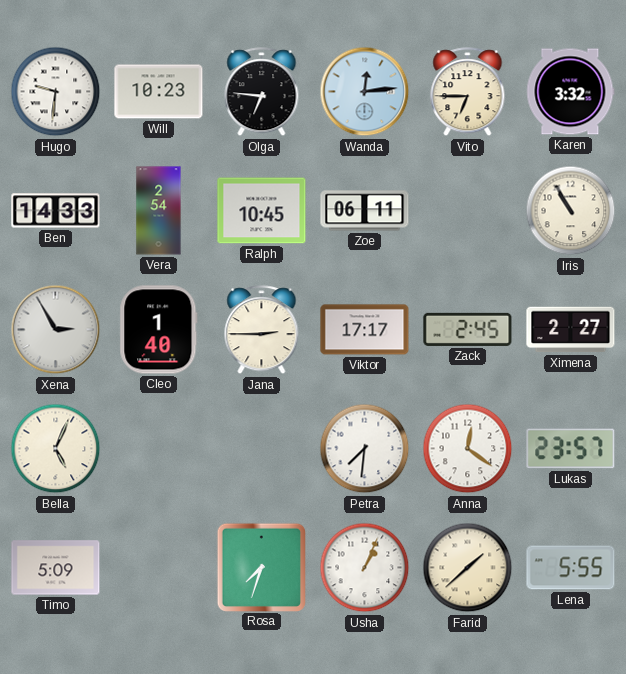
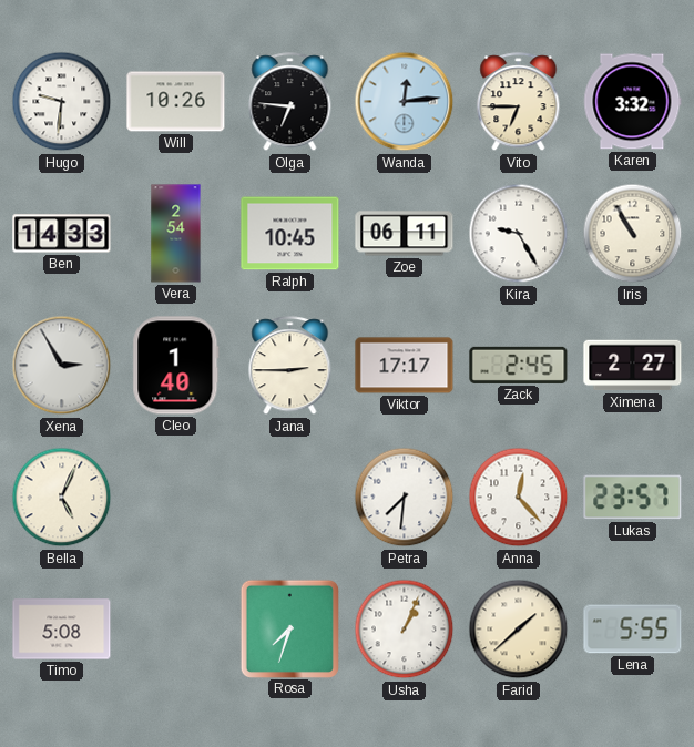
Will: 10:23 -> 10:26
Kira: none -> 9:25
Anna: 12:21 -> 12:23
Timo: 5:09 -> 5:08
